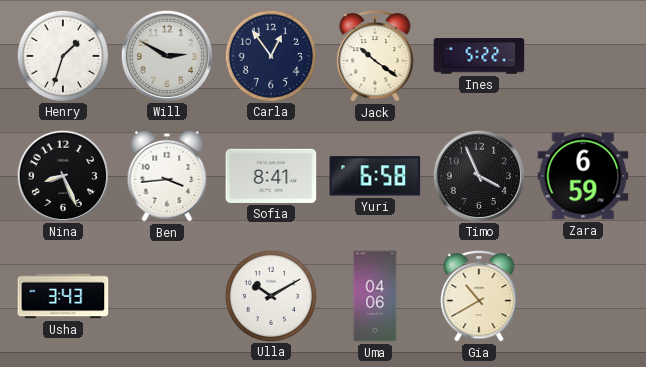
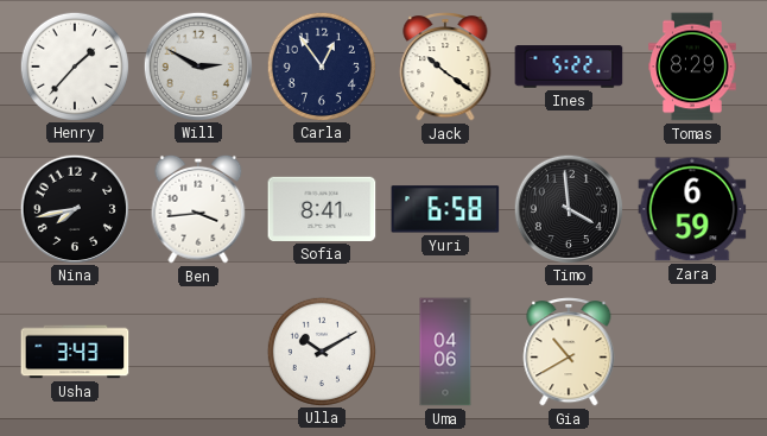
Henry: 1:33 -> 1:37
Tomas: none -> 8:29
Nina: 8:26 -> 7:43
Timo: 3:56 -> 3:59
